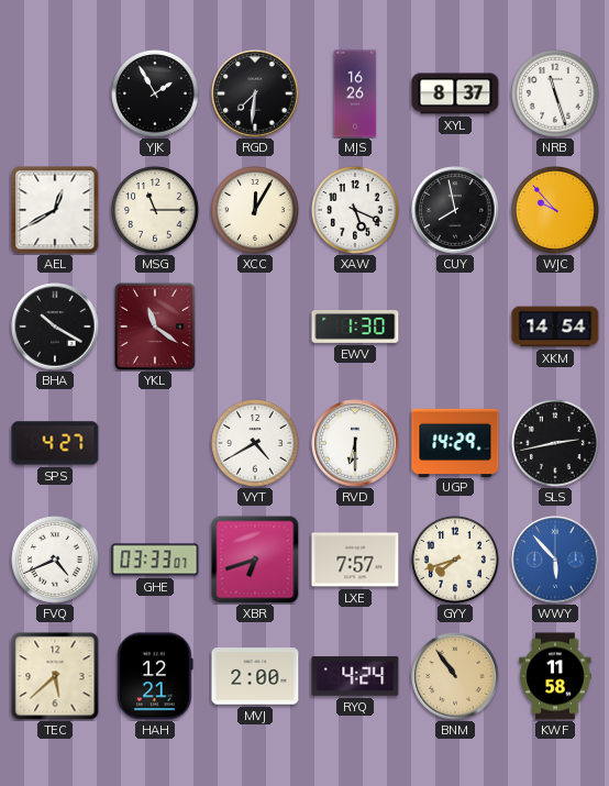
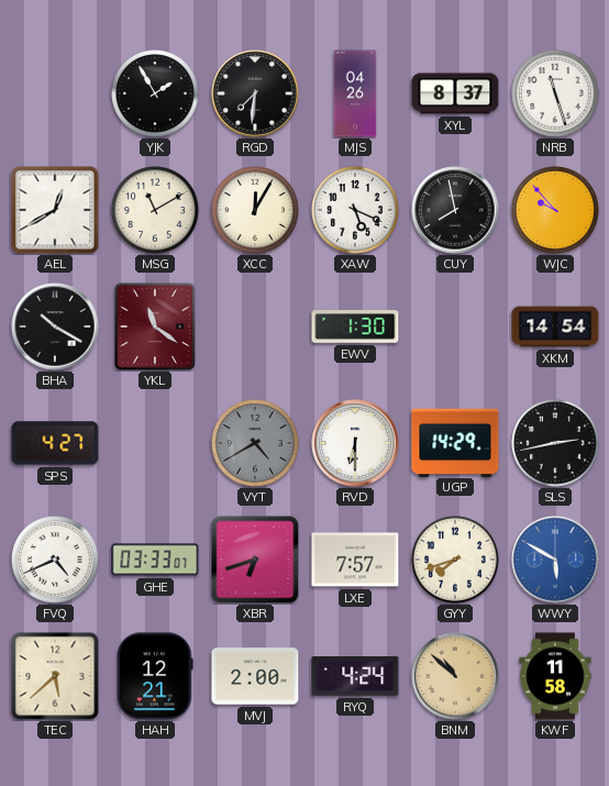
MJS: 16:26 -> 04:26
MSG: 11:15 -> 11:10
VYT dial: white -> grey
WWY: 5:53 -> 5:50
BNM: 10:54 -> 10:52
